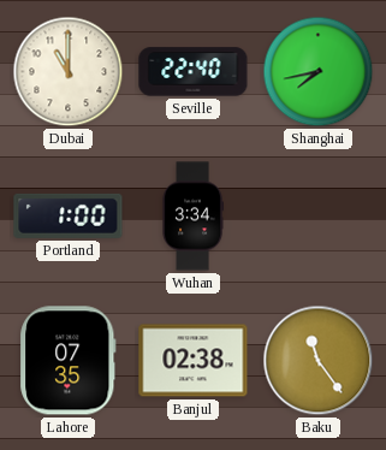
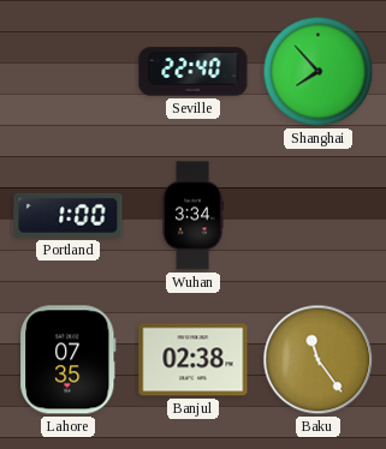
Dubai: 11:00 -> none
Shanghai: 7:43 -> 7:53
